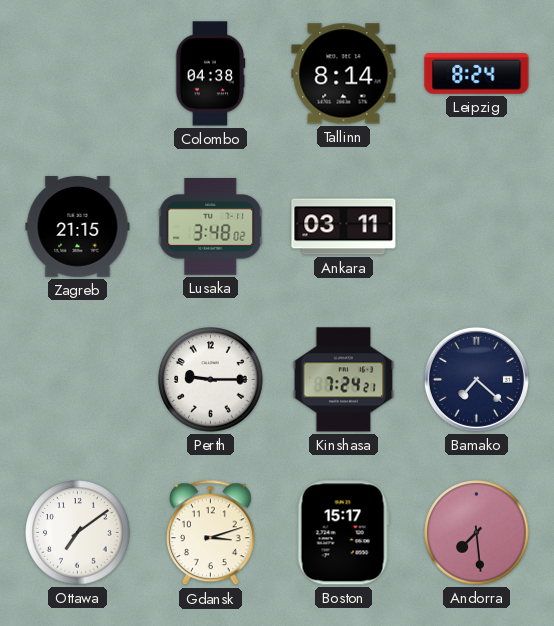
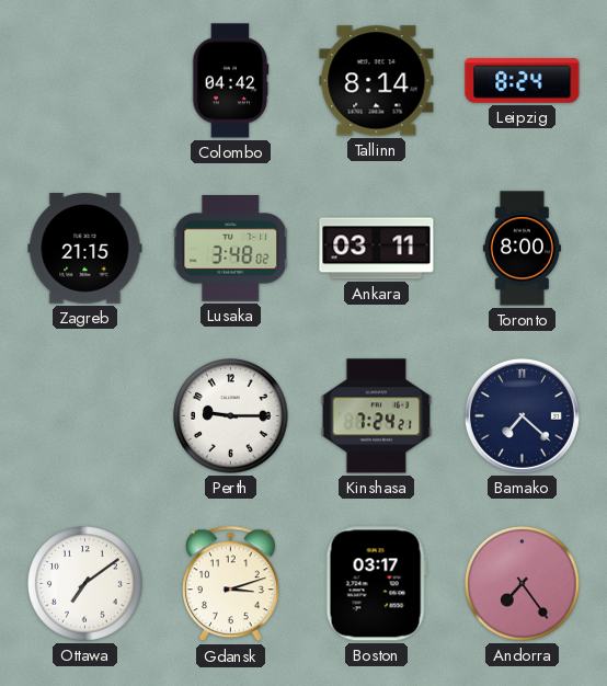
Colombo: 04:38 -> 04:42
Toronto: none -> 8:00
Boston: 15:17 -> 03:17
Andorra: 7:29 -> 7:24
